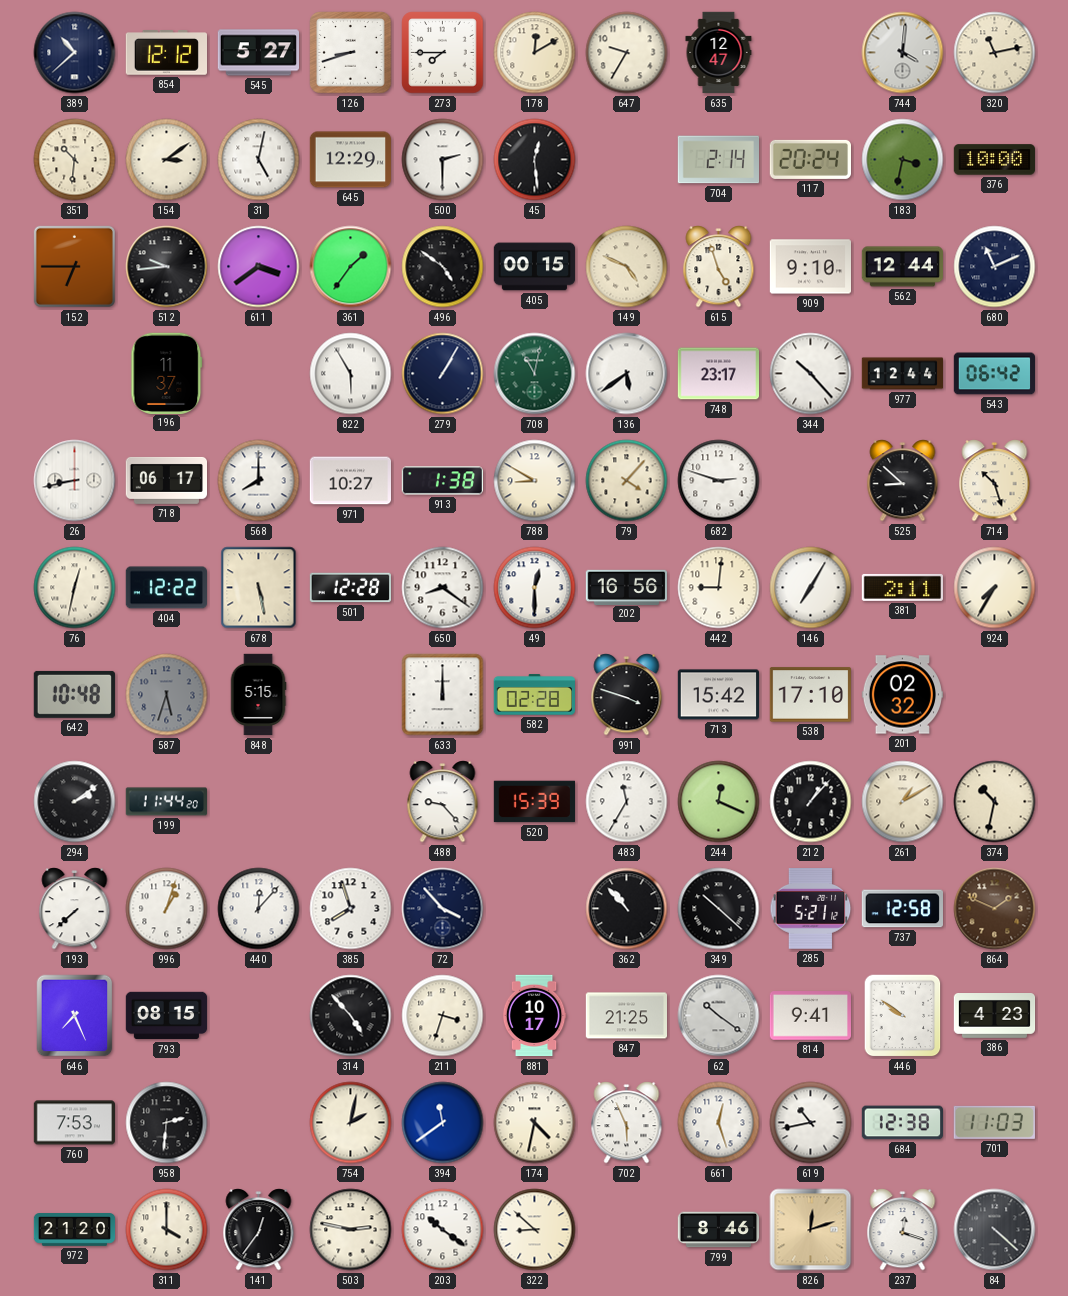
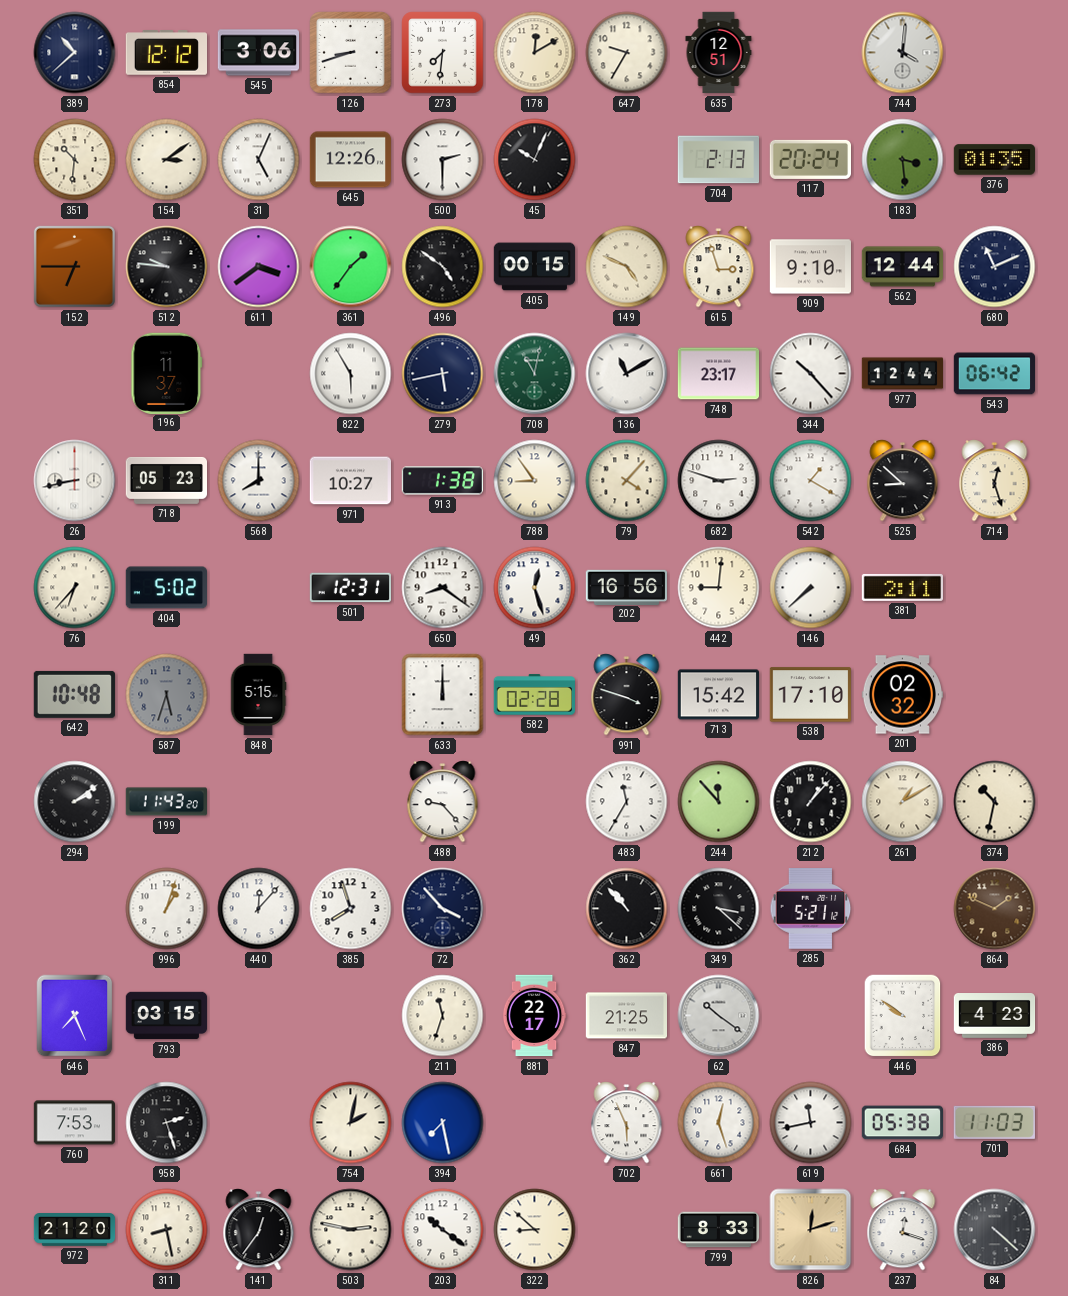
545: 5:27 -> 3:06
273: 7:45 -> 7:31
635: 12:47 -> 12:51
320: 11:13 -> none
31: 5:02 -> 5:04
645: 12:29 -> 12:26
45: 12:29 -> 10:04
704: 2:14 -> 2:13
183: 3:32 -> 3:29
376: 10:00 -> 01:35
512: 9:44 -> 9:46
615: 4:57 -> 2:57
279: 1:05 -> 5:43
136: 5:39 -> 11:10
718: 06:17 -> 05:23
788: 8:50 -> 8:54
542: none -> 1:20
714: 10:27 -> 12:27
76: 12:32 -> 6:37
404: 12:22 -> 5:02
678: 5:28 -> none
501: 12:28 -> 12:31
49: 12:30 -> 12:27
146: 7:05 -> 7:38
924: 7:35 -> none
199: 11:44 -> 11:43
520: 15:39 -> none
244: 12:19 -> 11:53
193: 7:38 -> none
349: 10:22 -> 3:22
737: 12:58 -> none
793: 08:15 -> 03:15
314: 4:53 -> none
211: 3:33 -> 11:33
881: 10:17 -> 22:17
814: 9:41 -> none
958: 2:31 -> 2:27
394: 11:39 -> 7:28
174: 4:32 -> none
619: 10:43 -> 11:43
684: 12:38 -> 05:38
311: 4:00 -> 8:28
799: 8:46 -> 8:33
